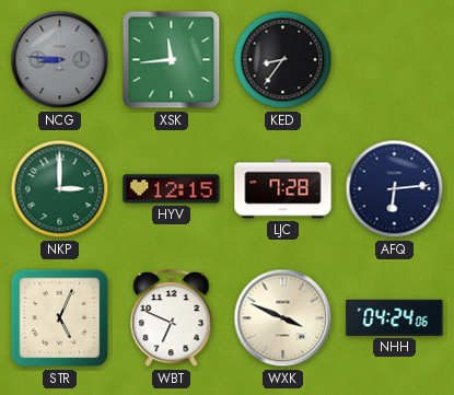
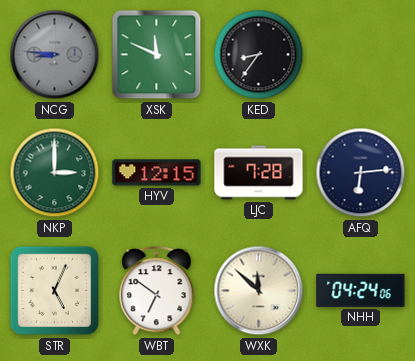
XSK: 11:44 -> 11:49
WBT: 6:49 -> 6:51
WXK: 3:49 -> 11:52
